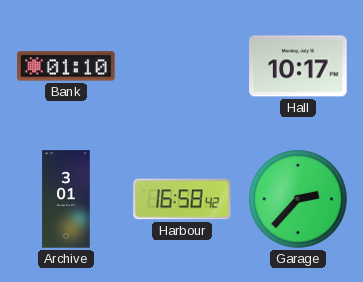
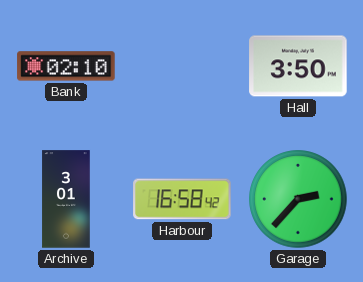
Bank: 01:10 -> 02:10
Hall: 10:17 -> 3:50
